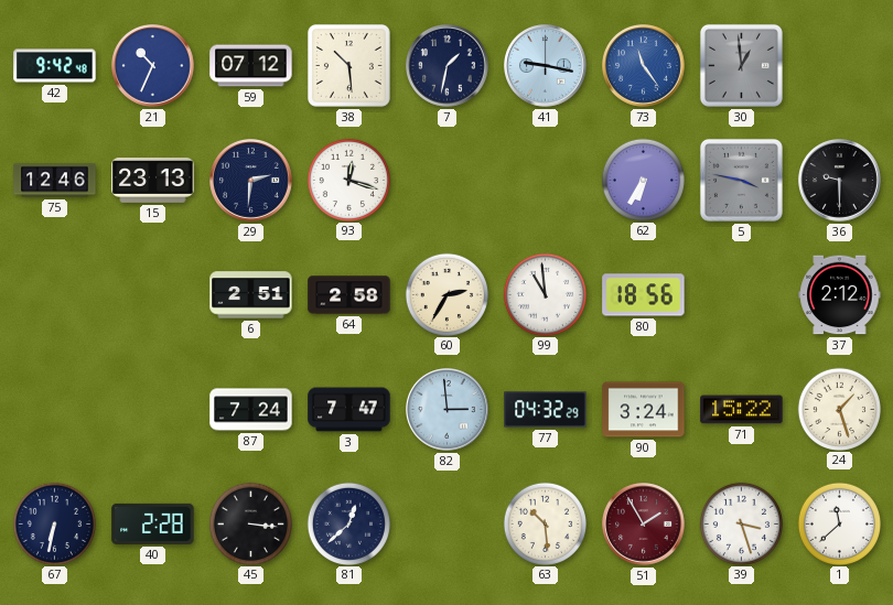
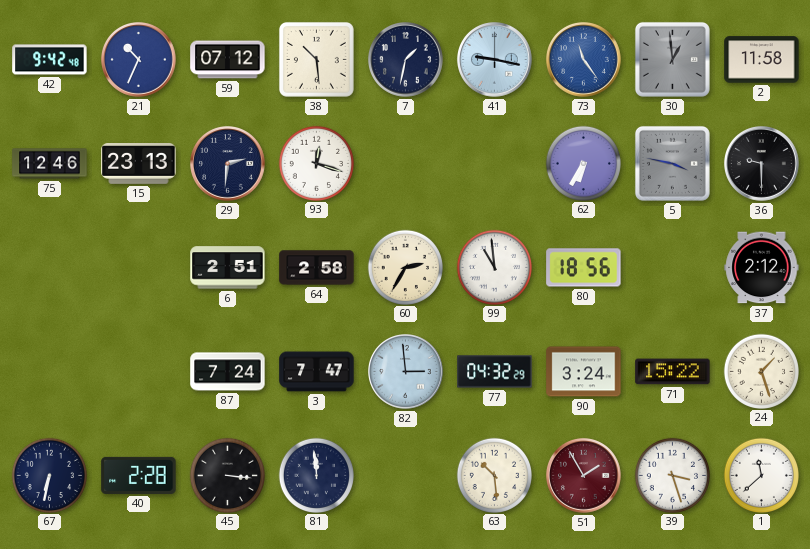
2: none -> 11:58
81: 12:38 -> 11:59
